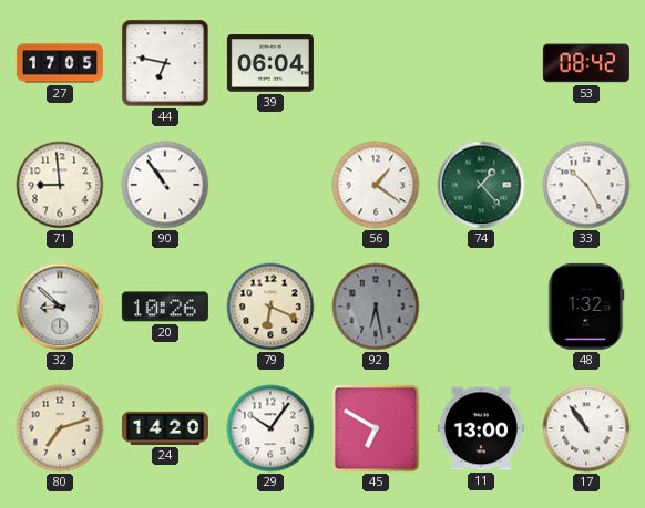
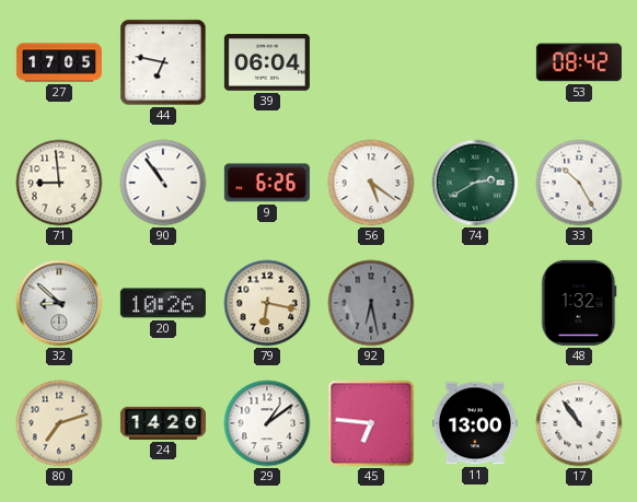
9: none -> 6:26
56: 1:21 -> 5:21
74: 1:23 -> 2:40
79: 6:19 -> 6:17
29: 10:06 -> 1:09
45: 6:50 -> 6:46
